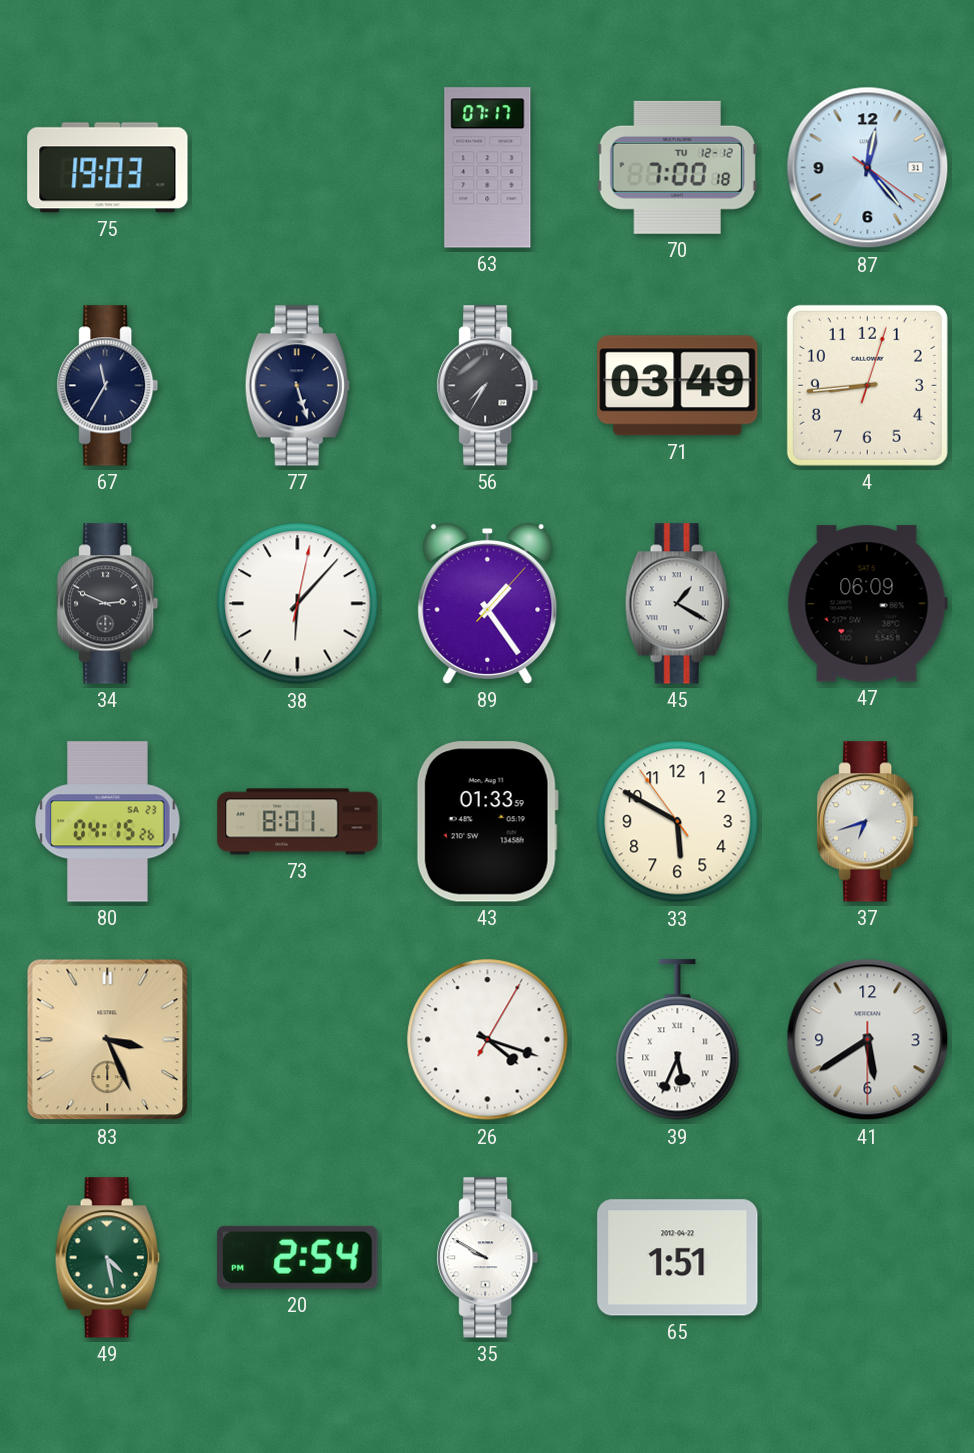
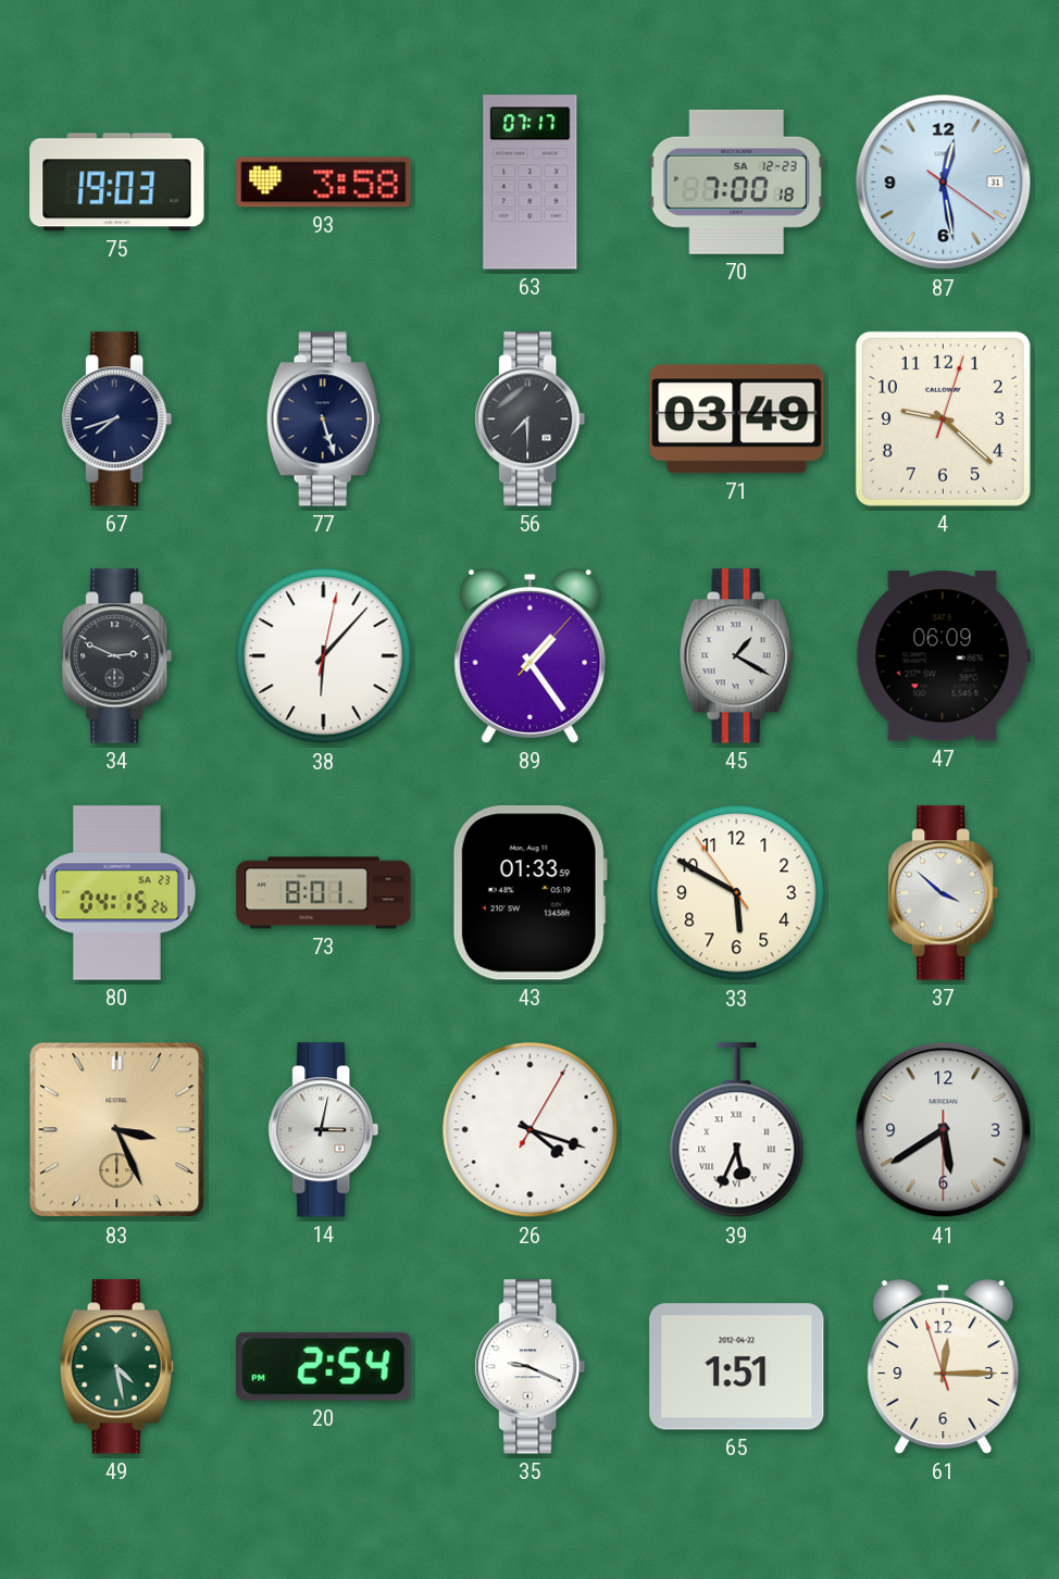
93: none -> 3:58
70 date: TU 12-12 -> SA 12-23
87: 12:23 -> 12:28
67: 11:35 -> 7:42
56: 7:35 -> 7:30
4: 8:44 -> 9:22
37: 6:42 -> 3:52
14: none -> 3:02
35: 9:50 -> 9:19
61: none -> 12:14
